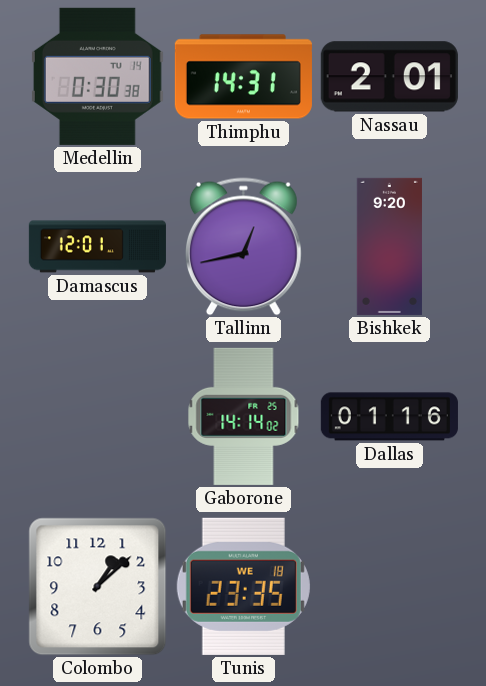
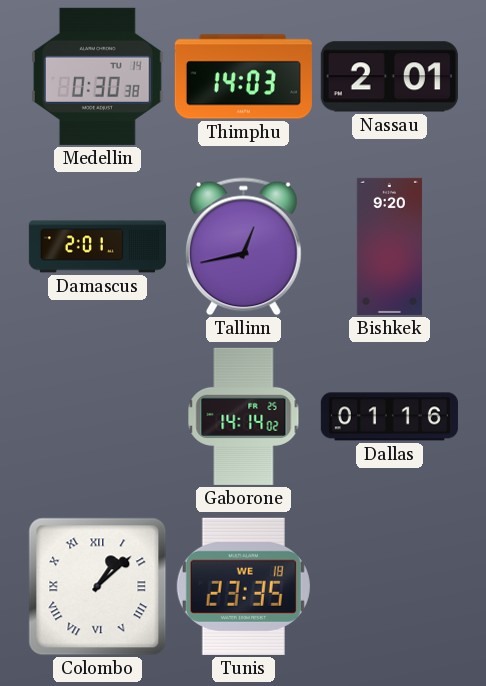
Thimphu: 14:31 -> 14:03
Damascus: 12:01 -> 2:01
Colombo numerals: Arabic -> Roman
